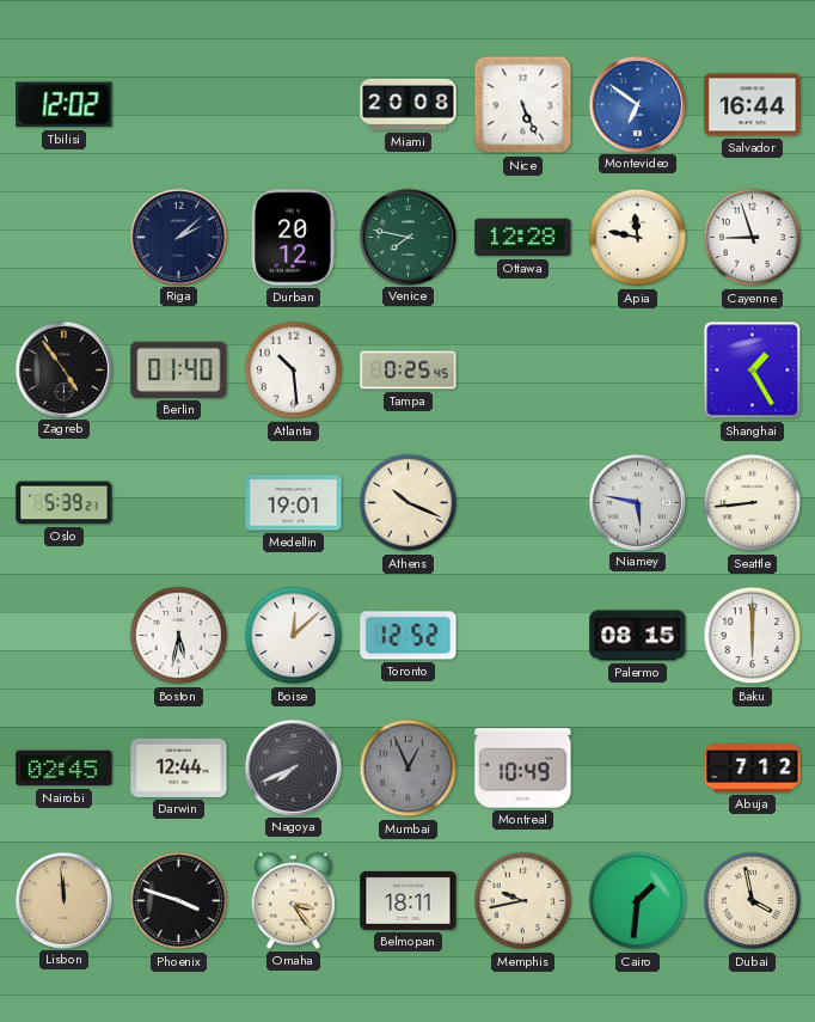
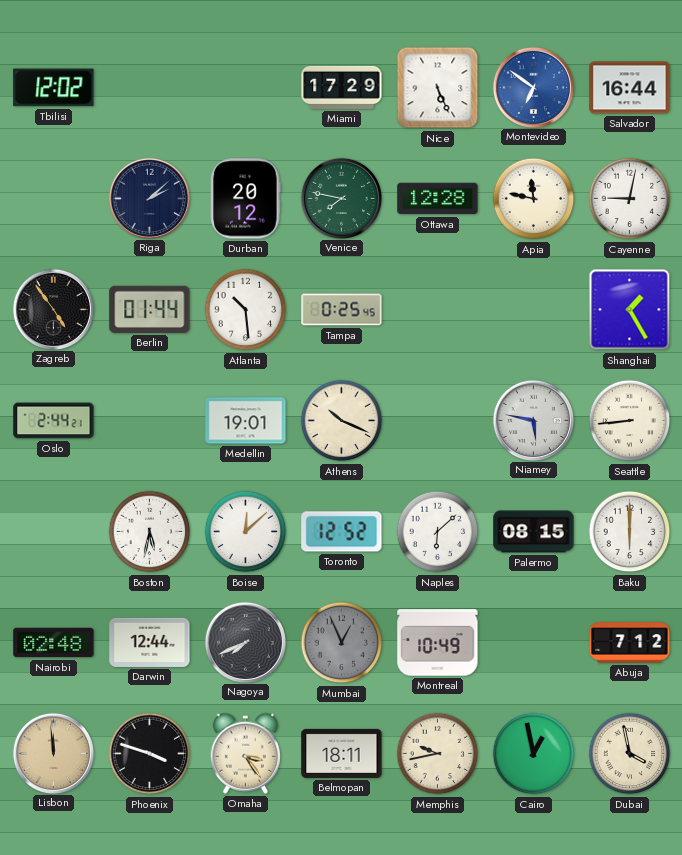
Miami: 20:08 -> 17:29
Cayenne: 8:57 -> 9:02
Berlin: 01:40 -> 01:44
Oslo: 5:39 -> 2:44
Naples: none -> 6:08
Nairobi: 02:45 -> 02:48
Cairo: 1:31 -> 12:58
